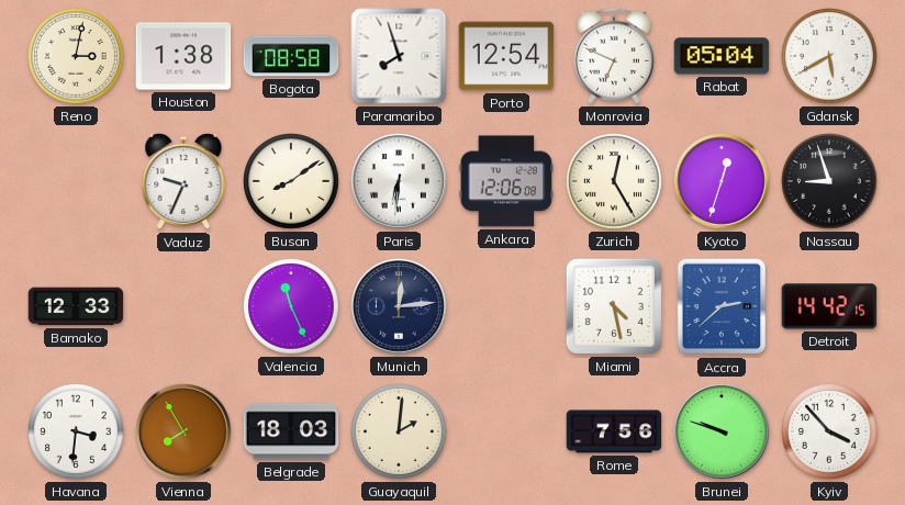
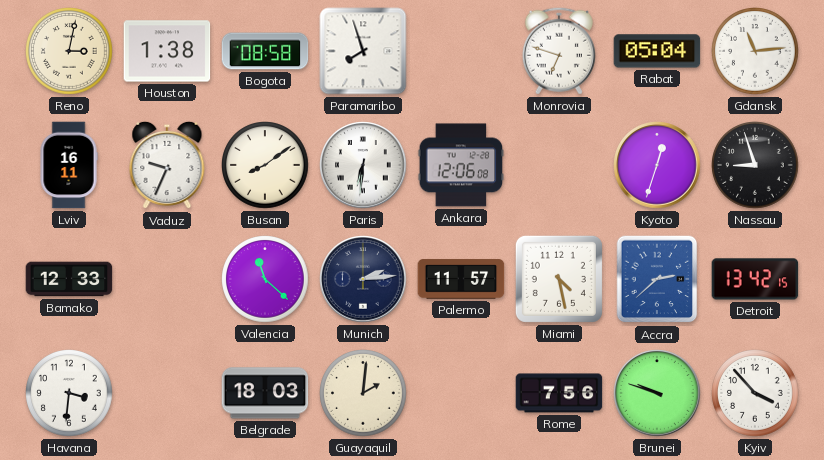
Porto: 12:54 -> none
Monrovia: 6:49 -> 6:48
Gdansk: 5:40 -> 11:14
Lviv: none -> 16:11
Zurich: 12:25 -> none
Valencia: 11:26 -> 11:22
Munich: 12:14 -> 2:14
Palermo: none -> 11:57
Detroit: 14:42 -> 13:42
Vienna: 7:55 -> none
